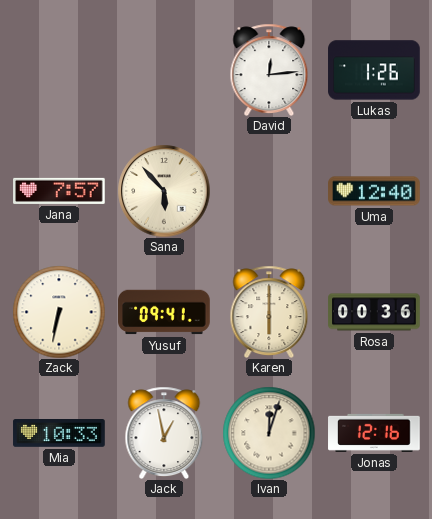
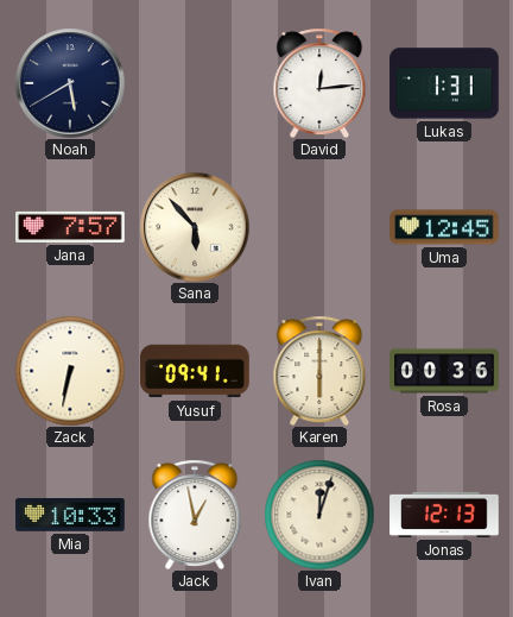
Noah: none -> 5:40
Lukas: 1:26 -> 1:31
Uma: 12:40 -> 12:45
Jonas: 12:16 -> 12:13
